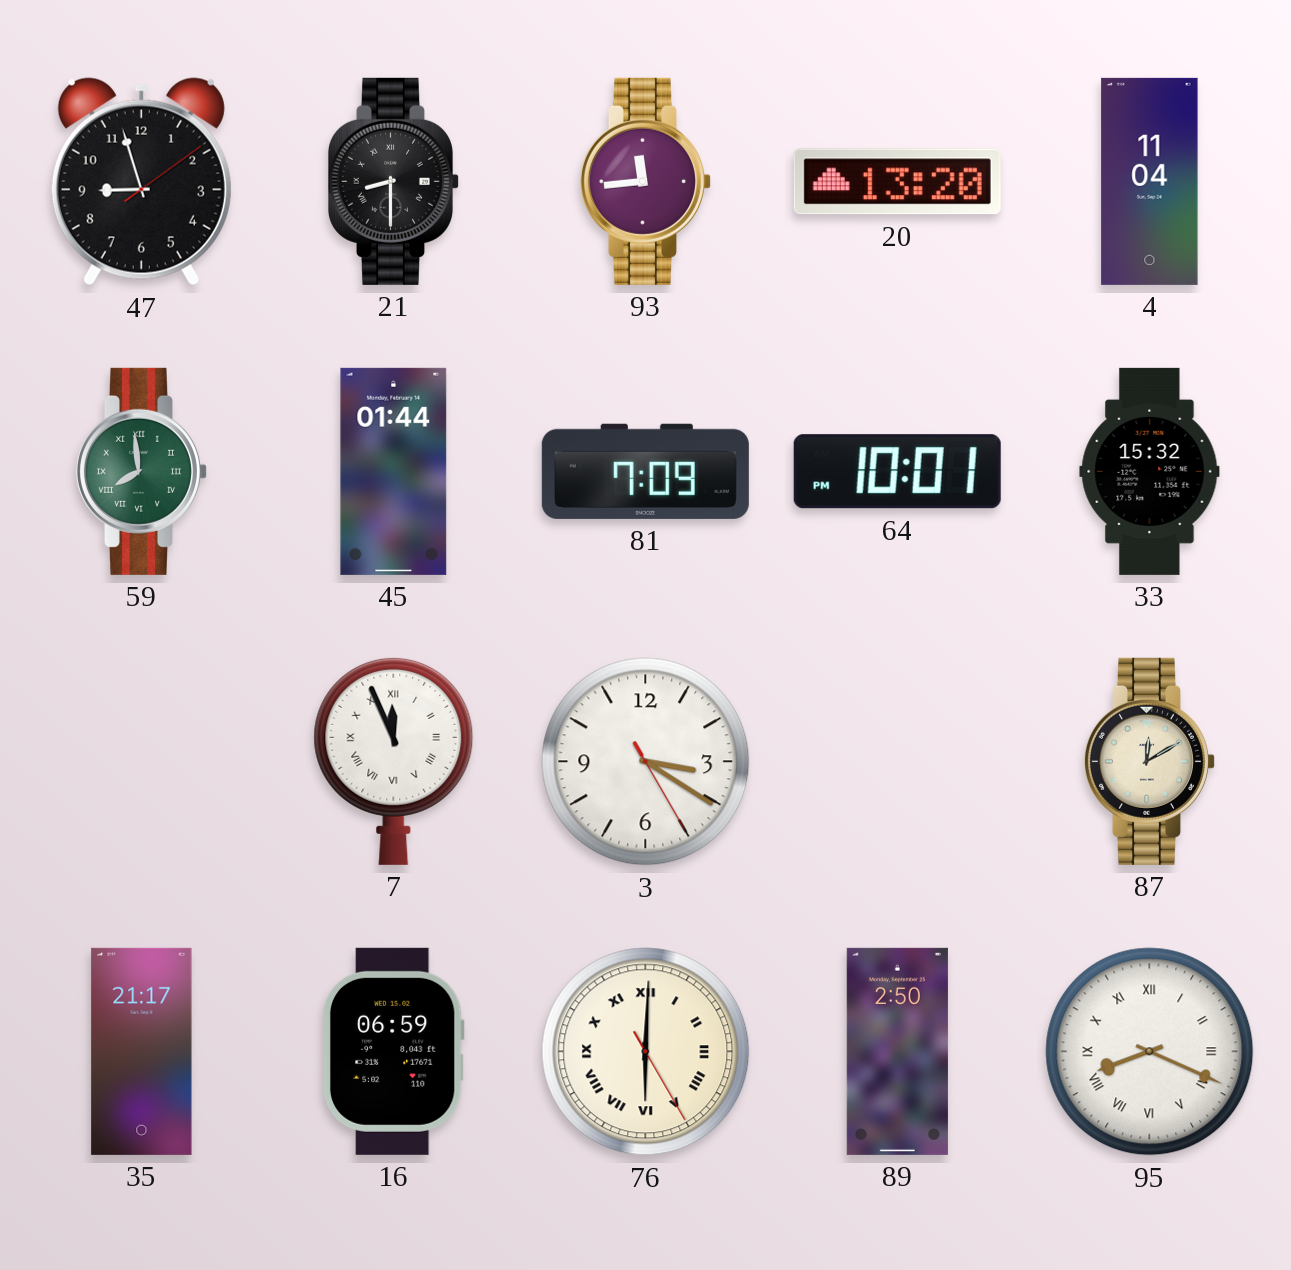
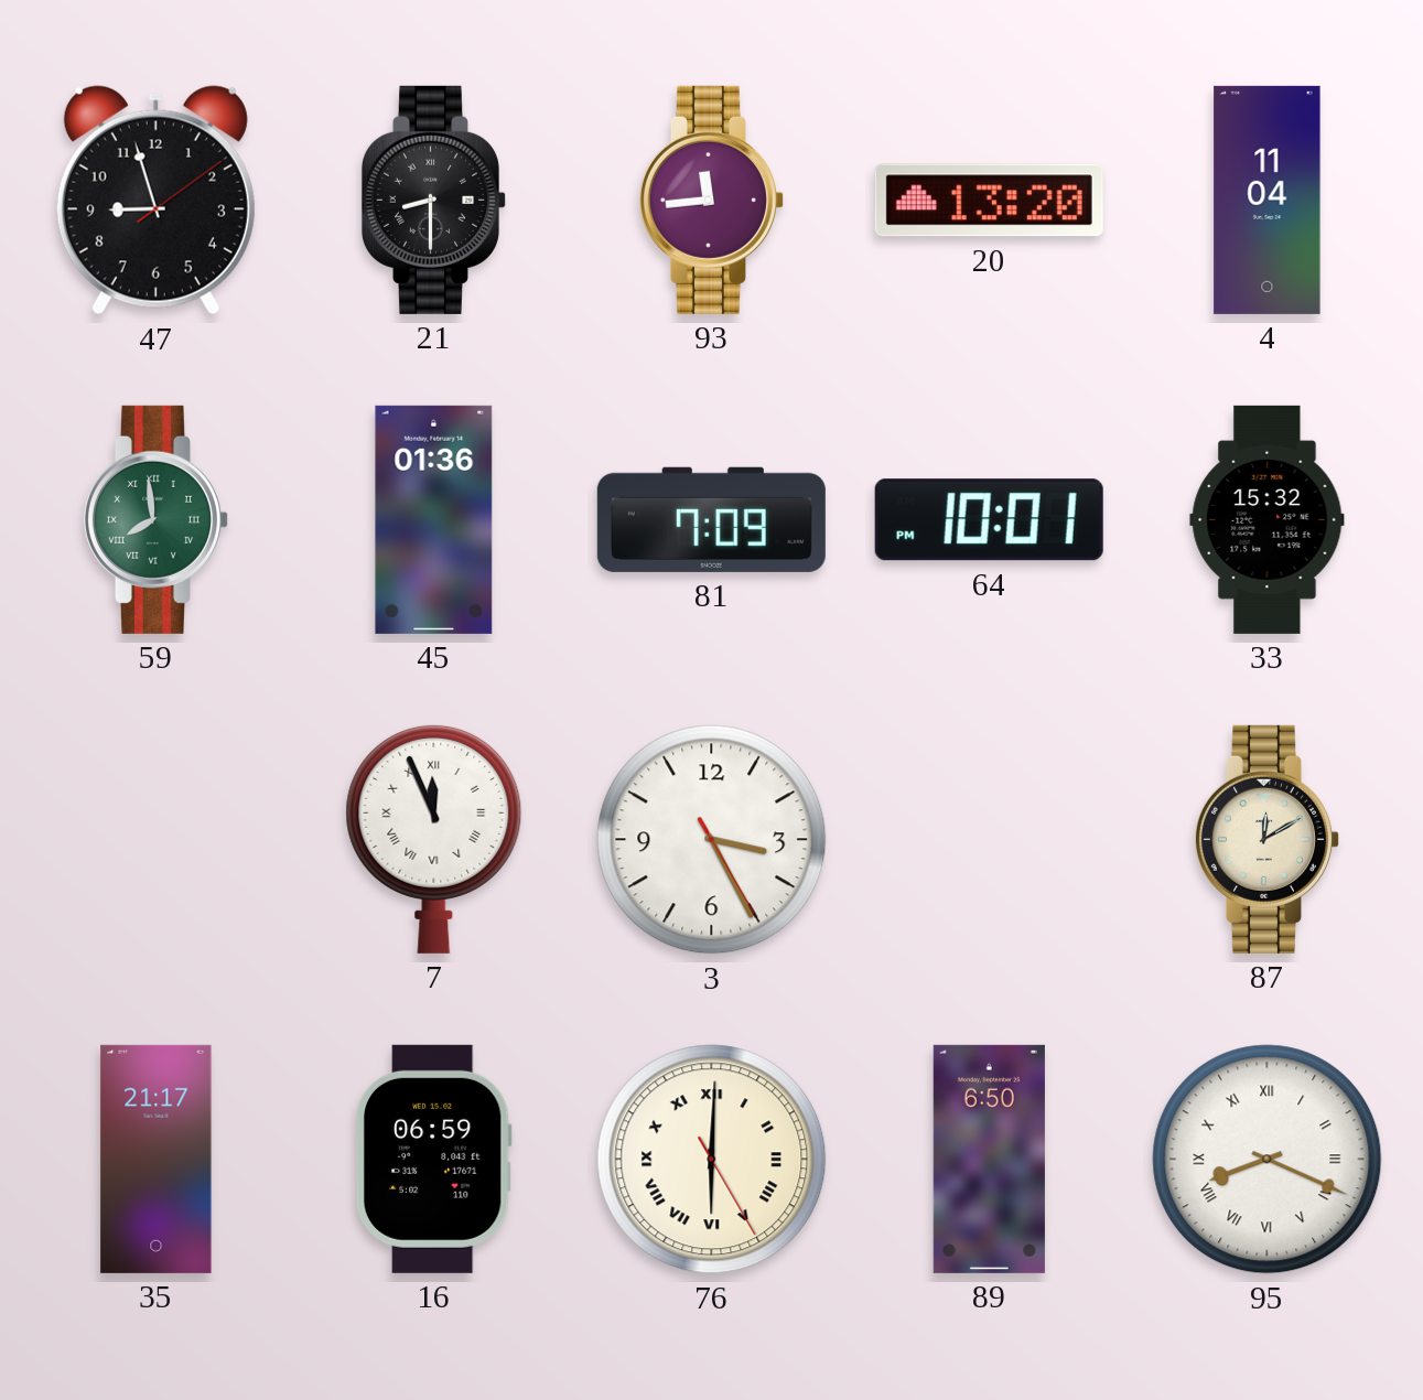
45: 01:44 -> 01:36
3: 3:20 -> 3:25
89: 2:50 -> 6:50
